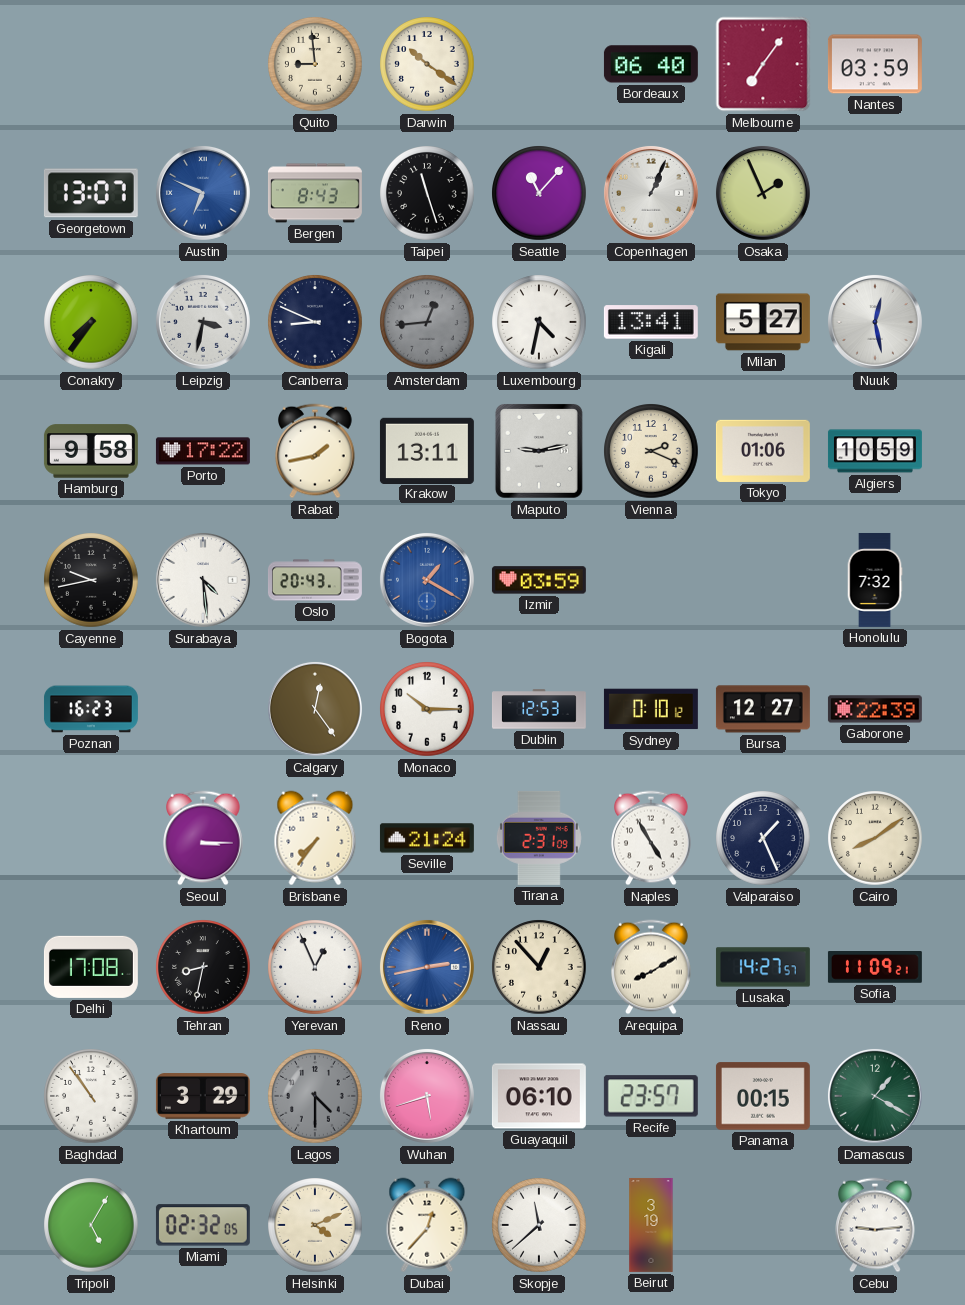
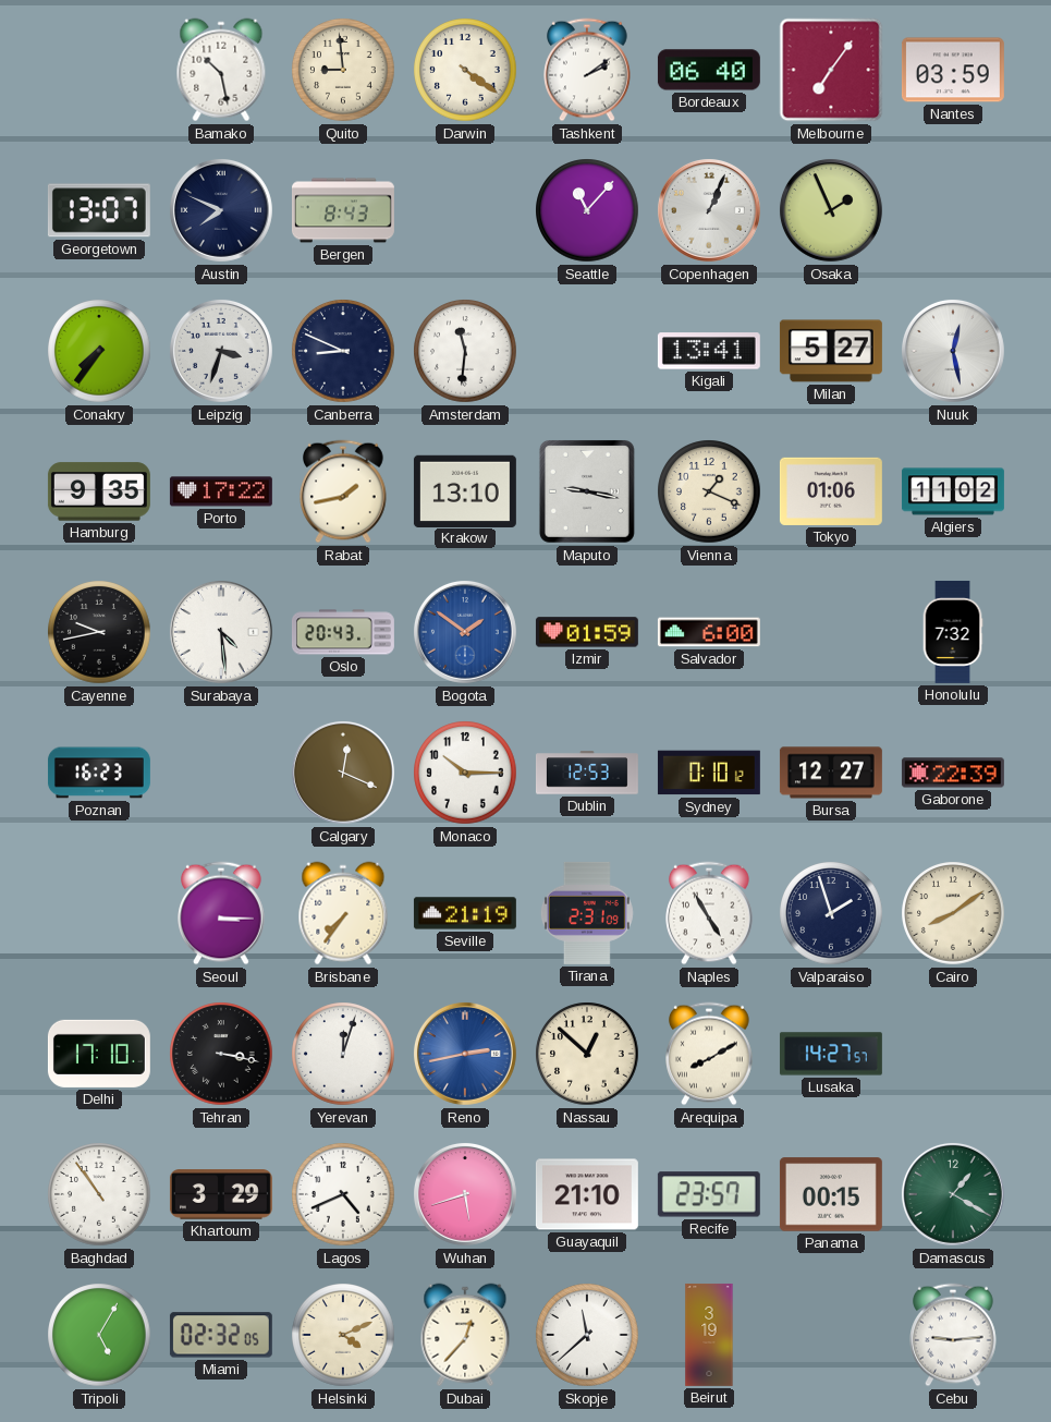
Bamako: none -> 10:28
Darwin: 10:21 -> 4:21
Tashkent: none -> 2:09
Austin: 6:49 -> 7:49
Austin dial: blue -> navy
Taipei: 11:27 -> none
Leipzig: 3:32 -> 3:33
Amsterdam: 12:44 -> 11:31
Amsterdam dial: grey -> white
Luxembourg: 4:32 -> none
Hamburg: 9:58 -> 9:35
Krakow: 13:11 -> 13:10
Maputo: 9:13 -> 9:17
Vienna: 2:19 -> 1:19
Algiers: 10:59 -> 11:02
Bogota: 1:20 -> 1:51
Izmir: 03:59 -> 01:59
Salvador: none -> 6:00
Calgary: 12:24 -> 12:19
Seville: 21:24 -> 21:19
Valparaiso: 1:26 -> 1:57
Delhi: 17:08 -> 17:10
Tehran: 8:32 -> 3:17
Yerevan: 12:56 -> 12:03
Nassau: 12:53 -> 12:52
Sofia: 11:09 -> none
Lagos: 4:30 -> 4:41
Lagos dial: grey -> white
Guayaquil: 06:10 -> 21:10
